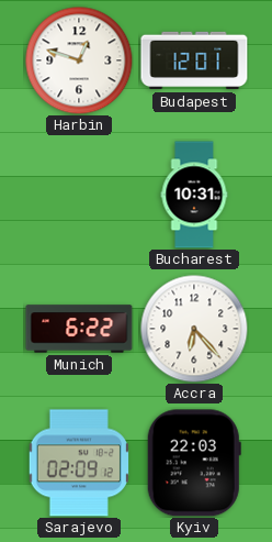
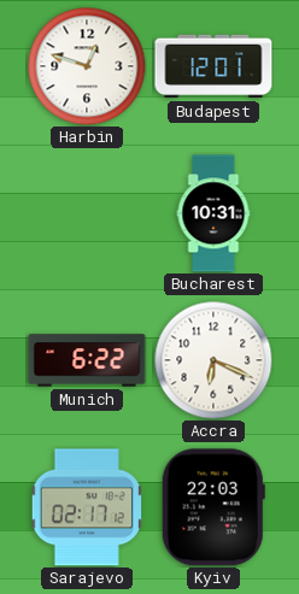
Accra: 6:23 -> 6:19
Sarajevo: 02:09 -> 02:17
